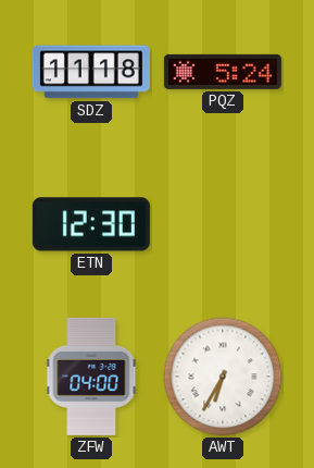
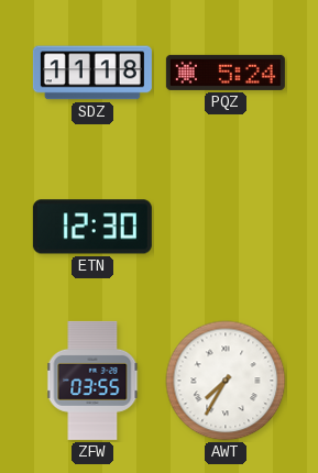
ZFW: 04:00 -> 03:55
AWT: 6:35 -> 7:35
